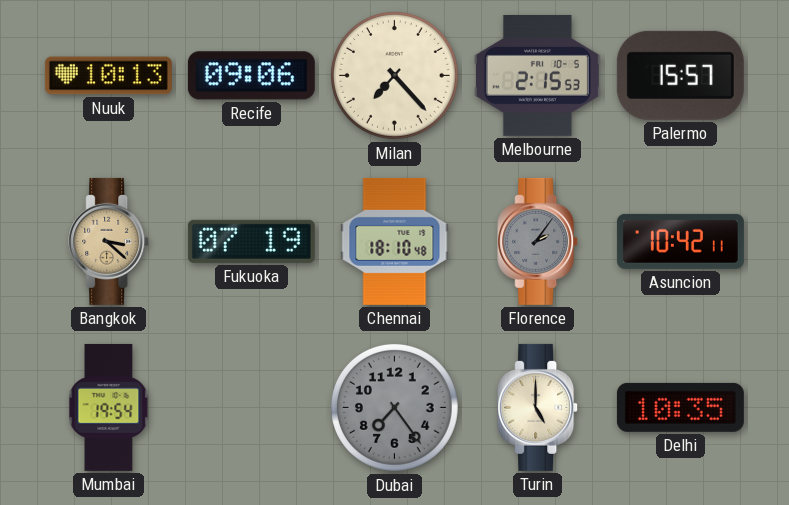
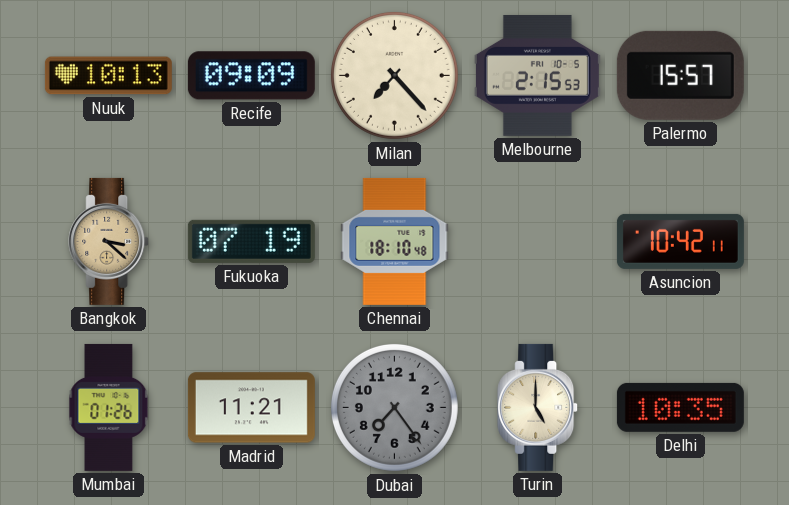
Recife: 09:06 -> 09:09
Florence: 2:06 -> none
Mumbai: 19:54 -> 01:26
Madrid: none -> 11:21
